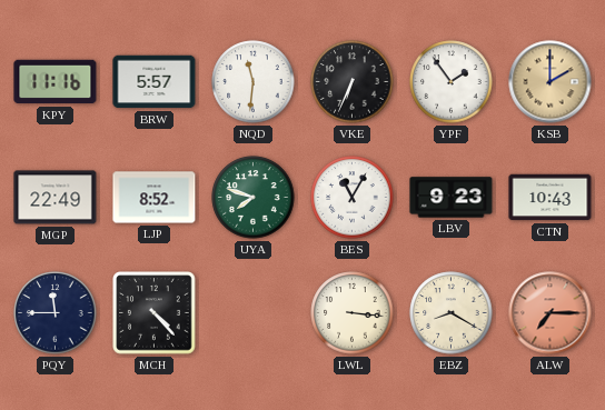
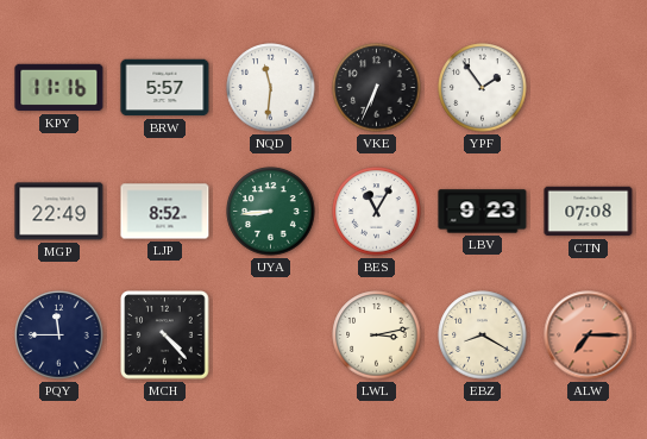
KSB: 2:00 -> none
UYA: 7:48 -> 8:44
CTN: 10:43 -> 07:08
LWL: 3:16 -> 3:13
